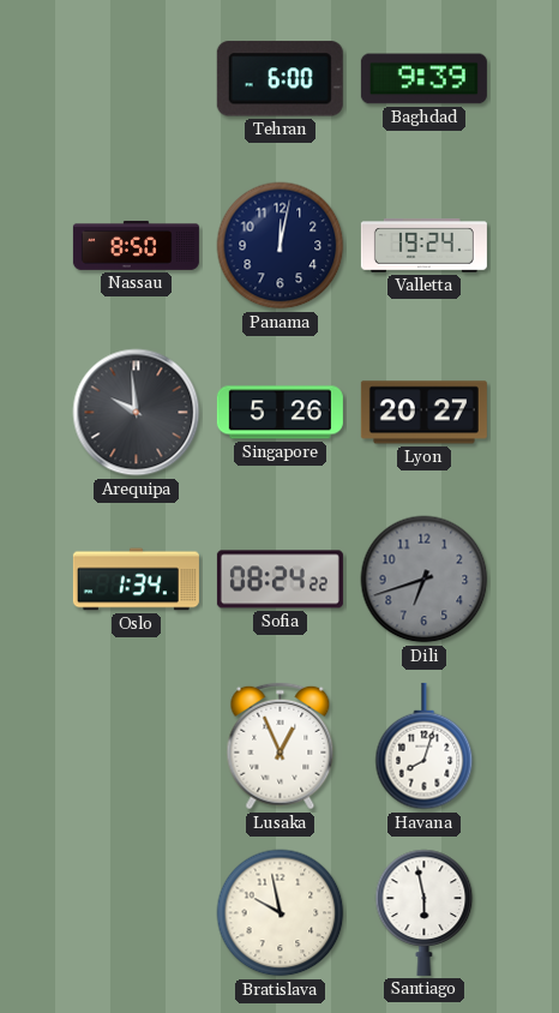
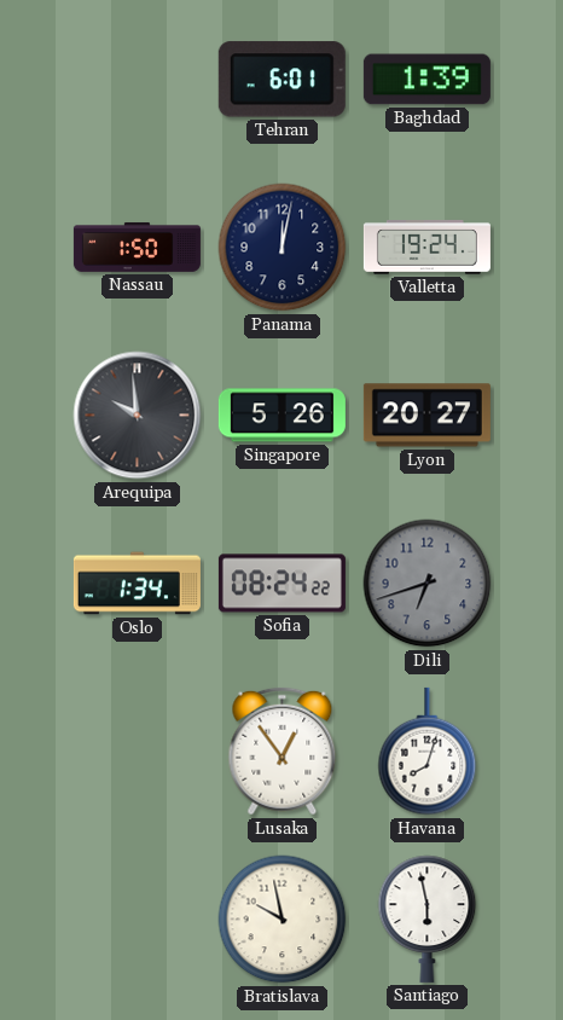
Tehran: 6:00 -> 6:01
Baghdad: 9:39 -> 1:39
Nassau: 8:50 -> 1:50
Lusaka: 12:56 -> 12:54
